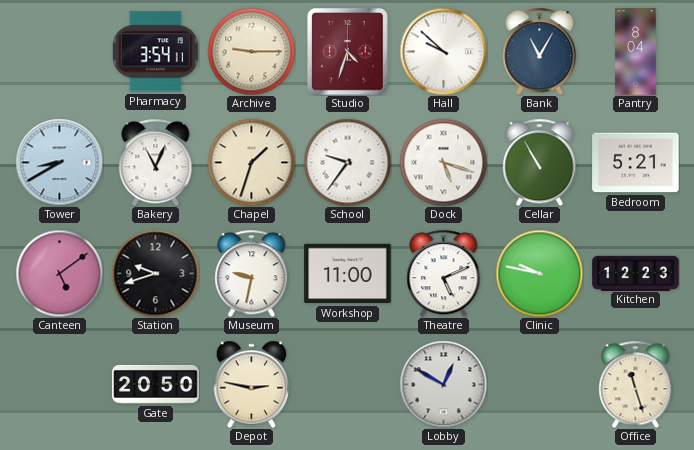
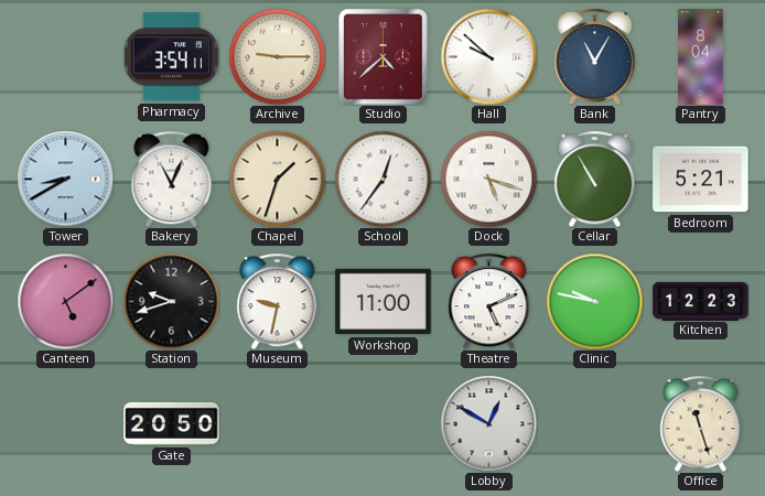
Studio: 4:33 -> 4:38
School: 9:36 -> 12:36
Depot: 2:47 -> none
